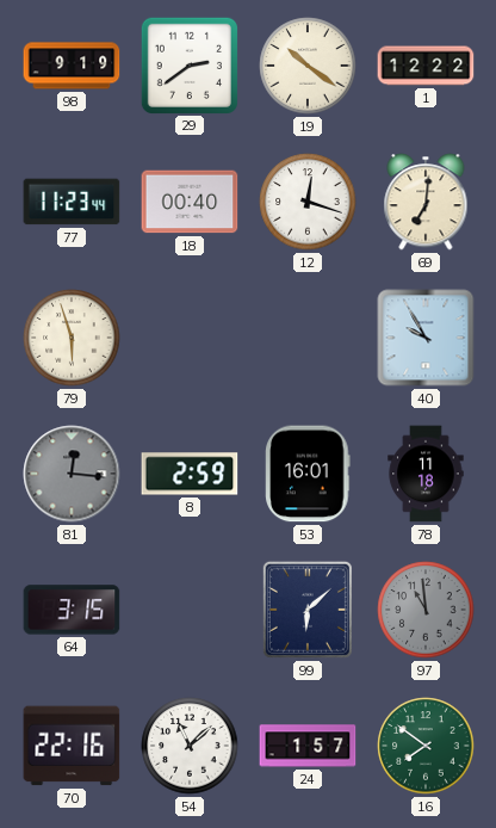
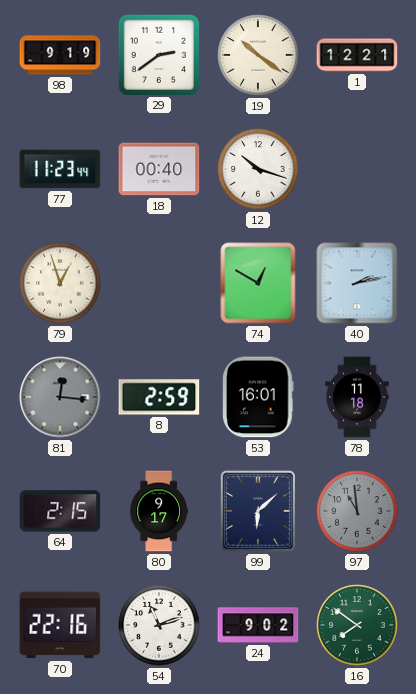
1: 12:22 -> 12:21
12: 12:18 -> 10:18
69: 7:01 -> none
79: 5:57 -> 12:57
74: none -> 12:50
40: 9:55 -> 2:13
64: 3:15 -> 2:15
80: none -> 9:17
54: 11:08 -> 11:12
24: 1:57 -> 9:02
